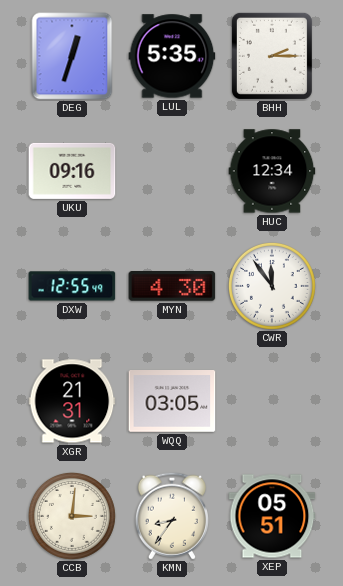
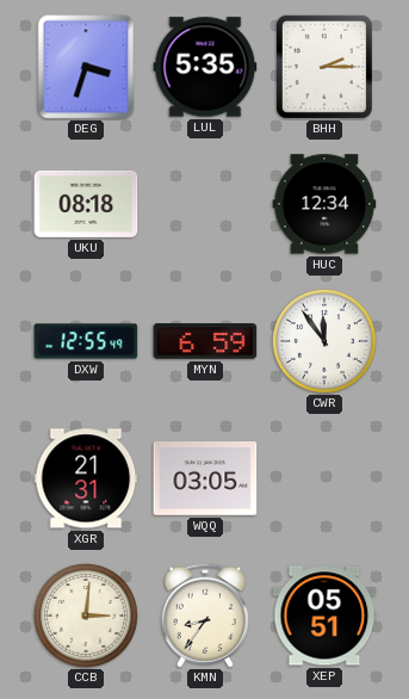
DEG: 12:33 -> 3:33
UKU: 09:16 -> 08:18
MYN: 4:30 -> 6:59
